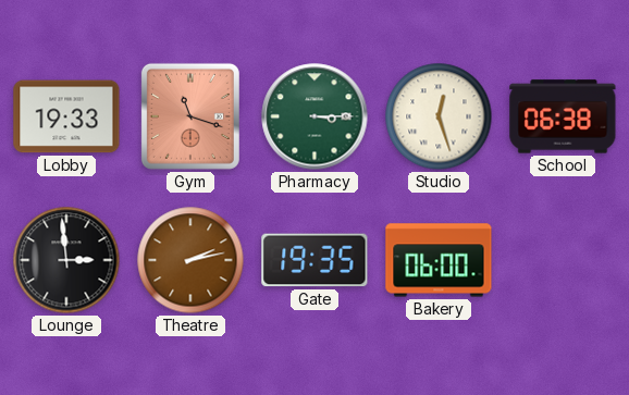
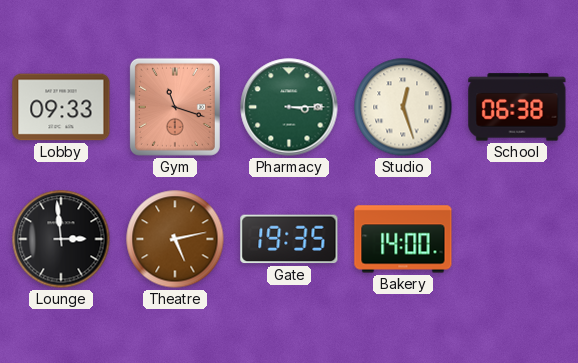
Lobby: 19:33 -> 09:33
Theatre: 2:13 -> 5:13
Bakery: 06:00 -> 14:00
